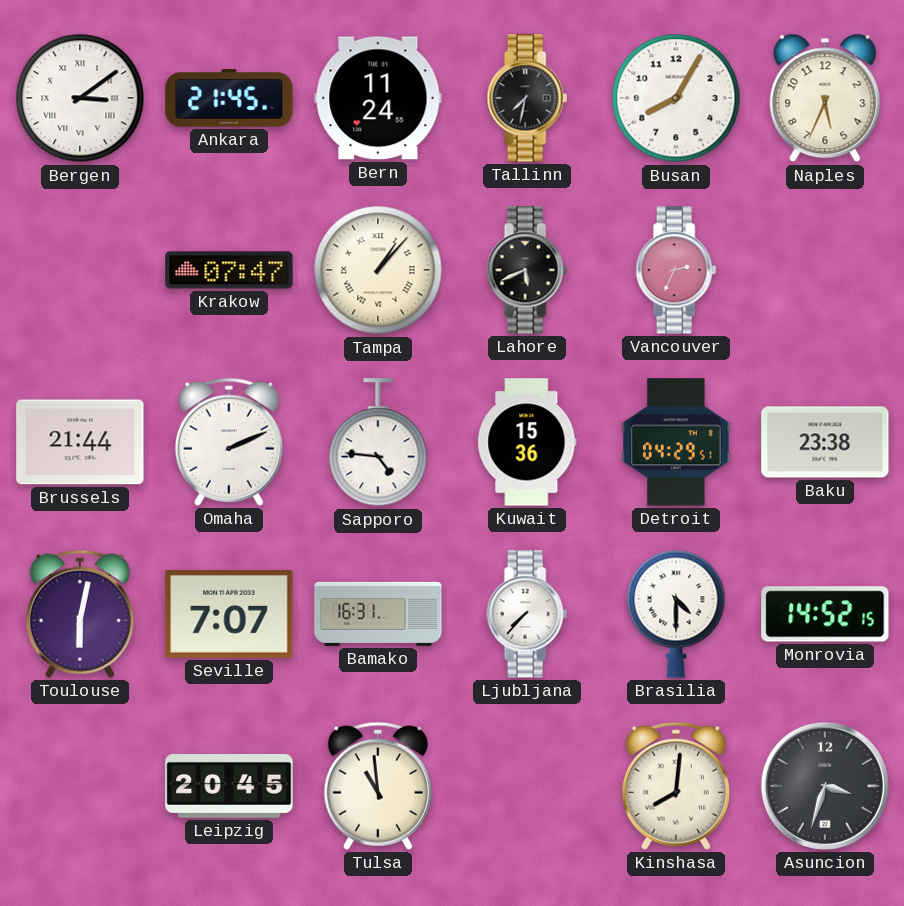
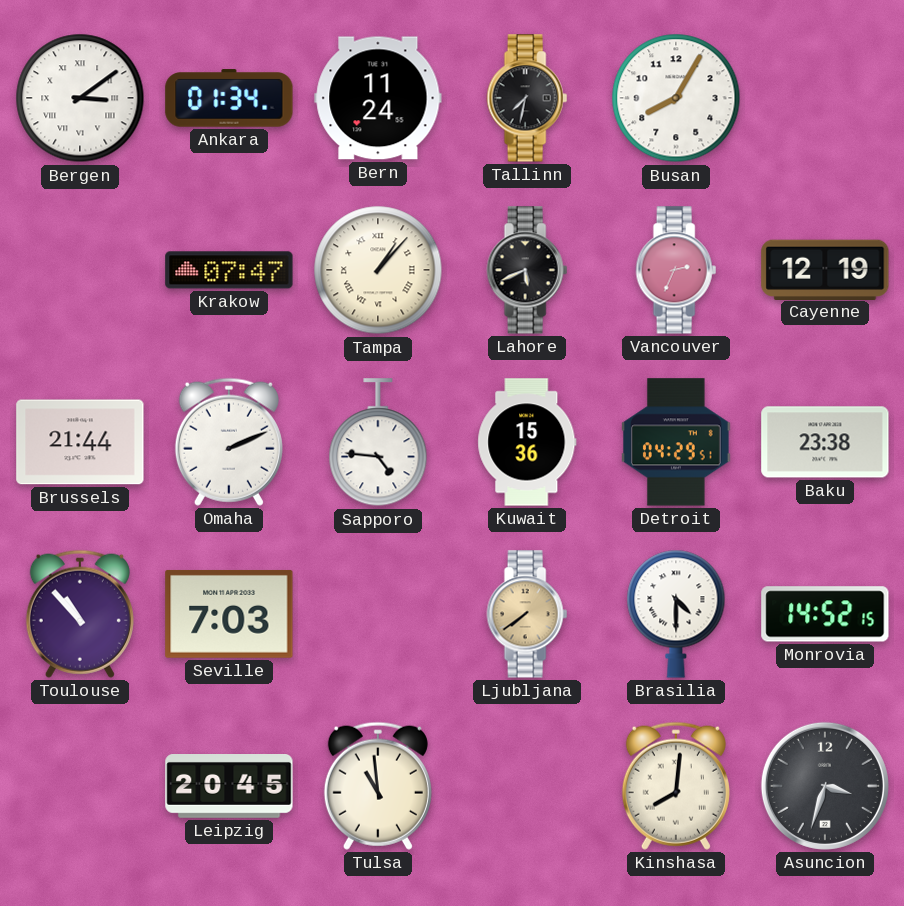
Ankara: 21:45 -> 01:34
Naples: 5:34 -> none
Cayenne: none -> 12:19
Toulouse: 6:02 -> 10:53
Seville: 7:07 -> 7:03
Bamako: 16:31 -> none
Ljubljana: 7:37 -> 7:39
Ljubljana dial: white -> champagne
